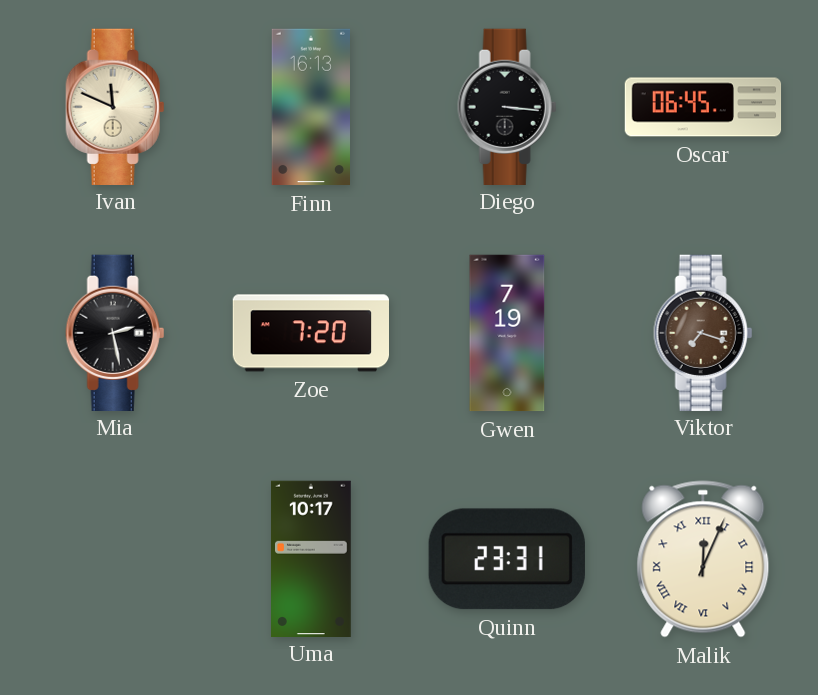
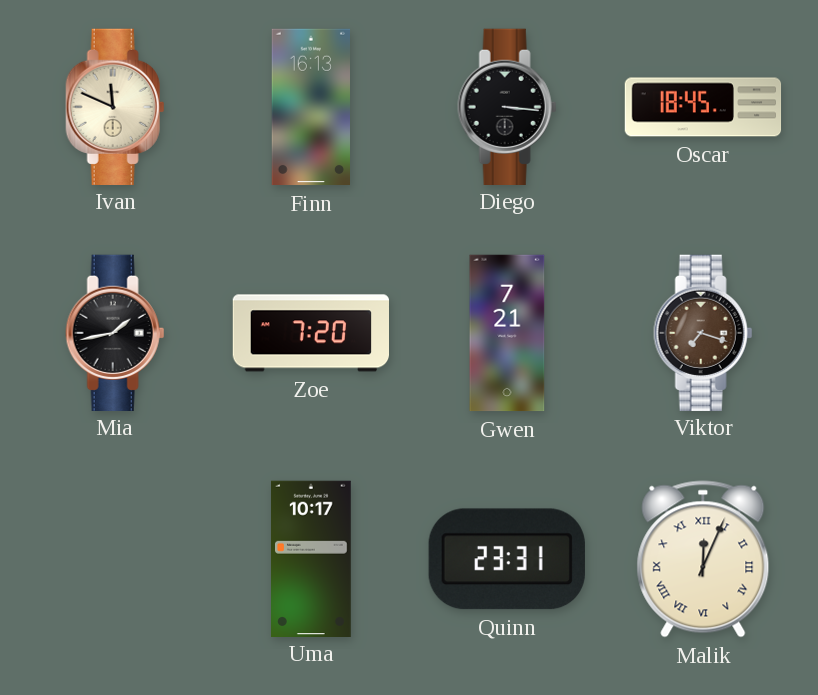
Oscar: 06:45 -> 18:45
Mia: 2:28 -> 1:43
Gwen: 7:19 -> 7:21
